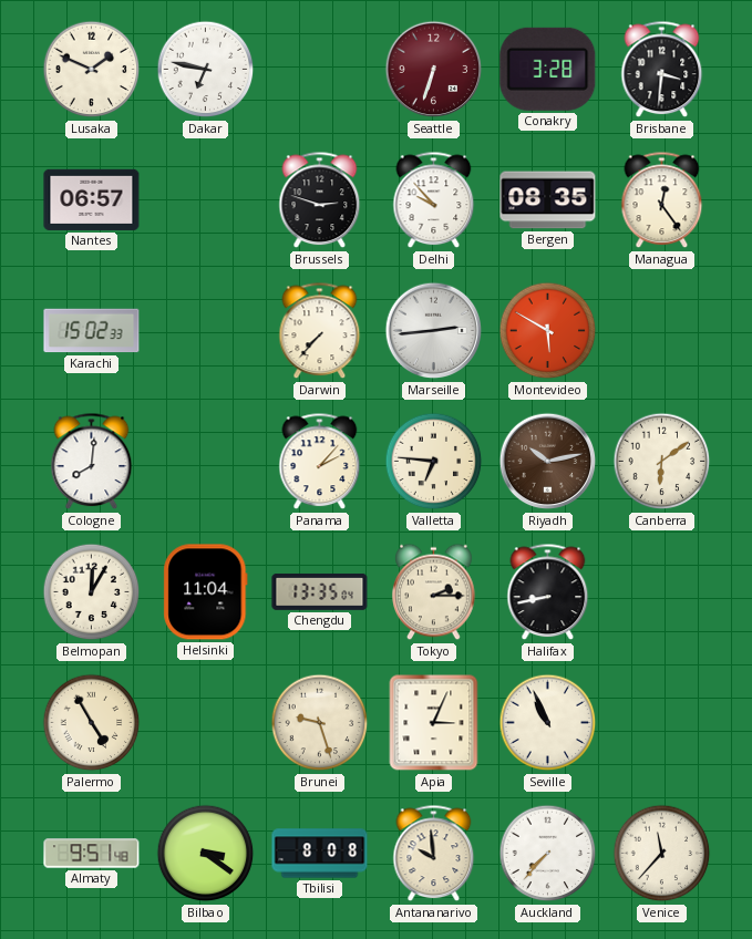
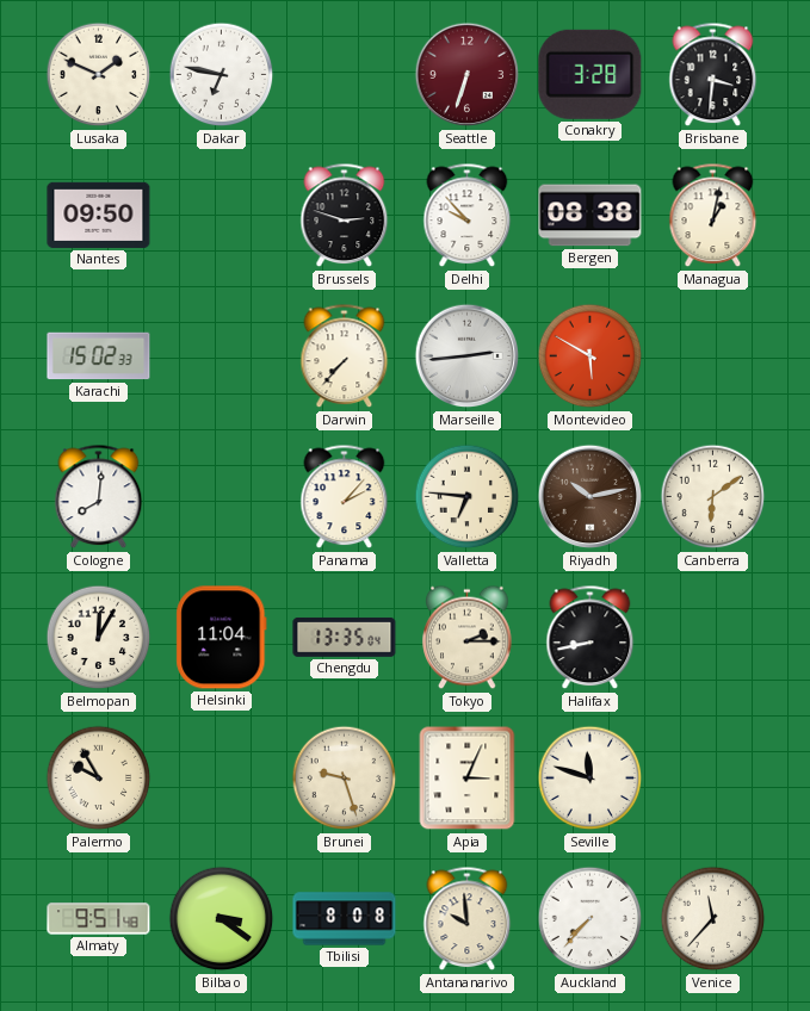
Nantes: 06:57 -> 09:50
Bergen: 08:35 -> 08:38
Managua: 12:24 -> 1:02
Palermo: 4:55 -> 9:55
Seville: 10:56 -> 11:48
